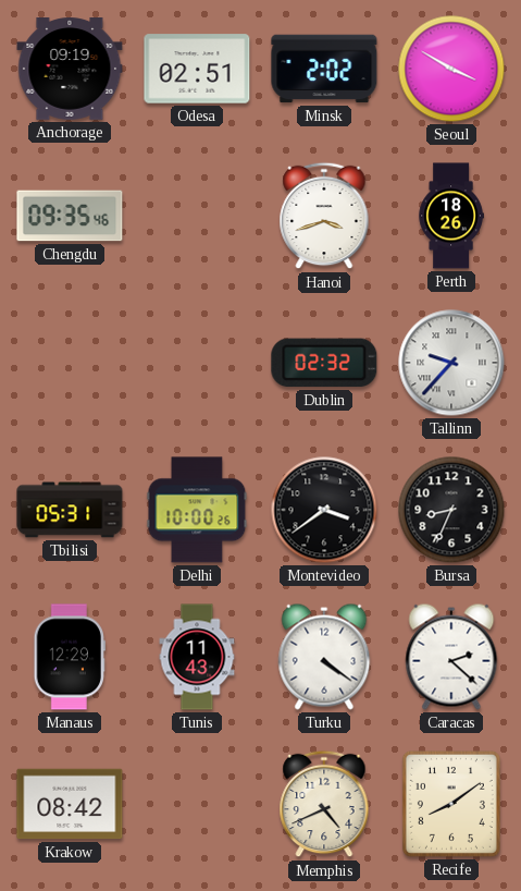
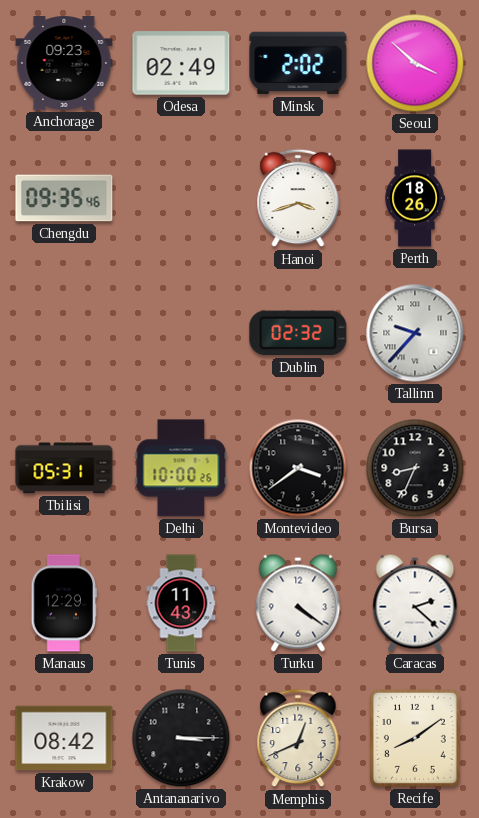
Anchorage: 09:19 -> 09:23
Odesa: 02:51 -> 02:49
Seoul: 3:50 -> 3:52
Antananarivo: none -> 3:15
Memphis: 4:41 -> 12:41
